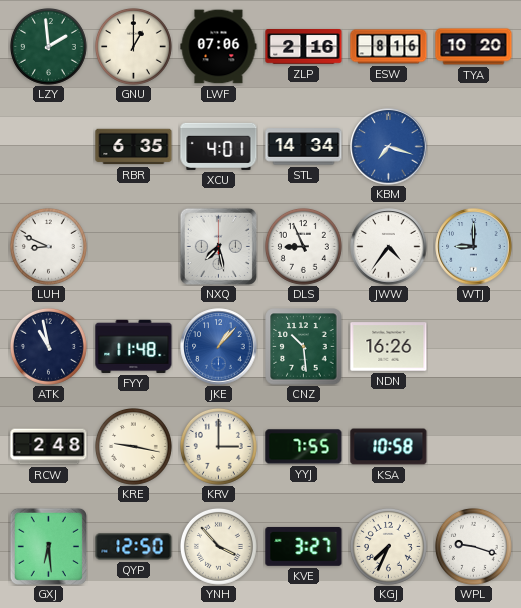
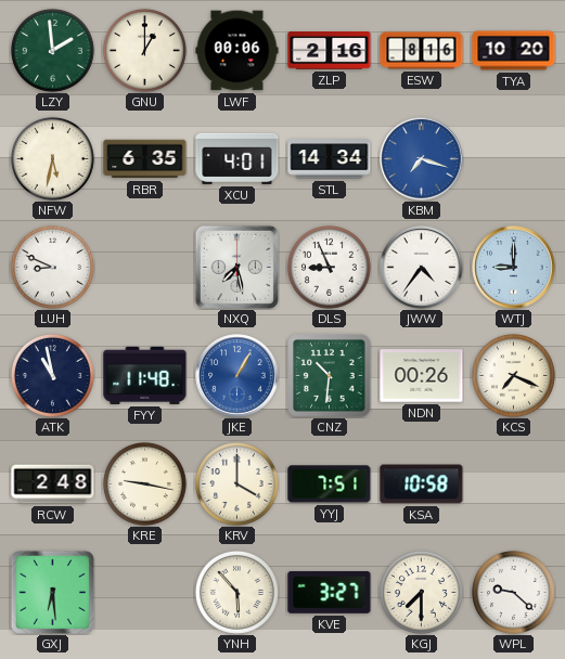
LWF: 07:06 -> 00:06
NFW: none -> 5:32
JKE: 1:07 -> 1:05
CNZ: 10:29 -> 10:31
NDN: 16:26 -> 00:26
KCS: none -> 7:19
KRV: 3:00 -> 4:00
YYJ: 7:55 -> 7:51
QYP: 12:50 -> none
YNH: 3:53 -> 5:53
KGJ: 7:34 -> 7:30
WPL: 9:18 -> 9:22
